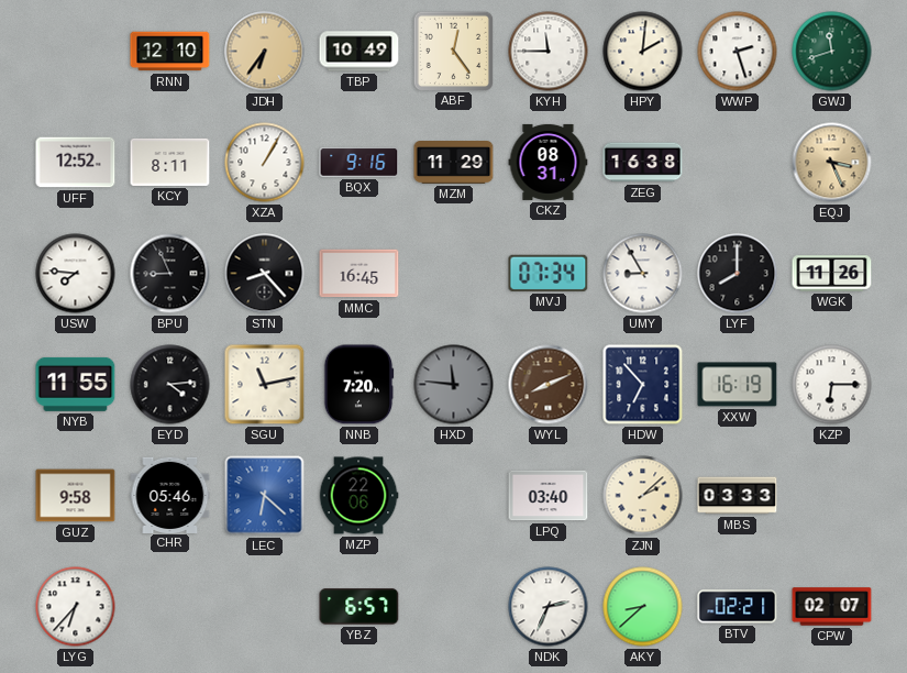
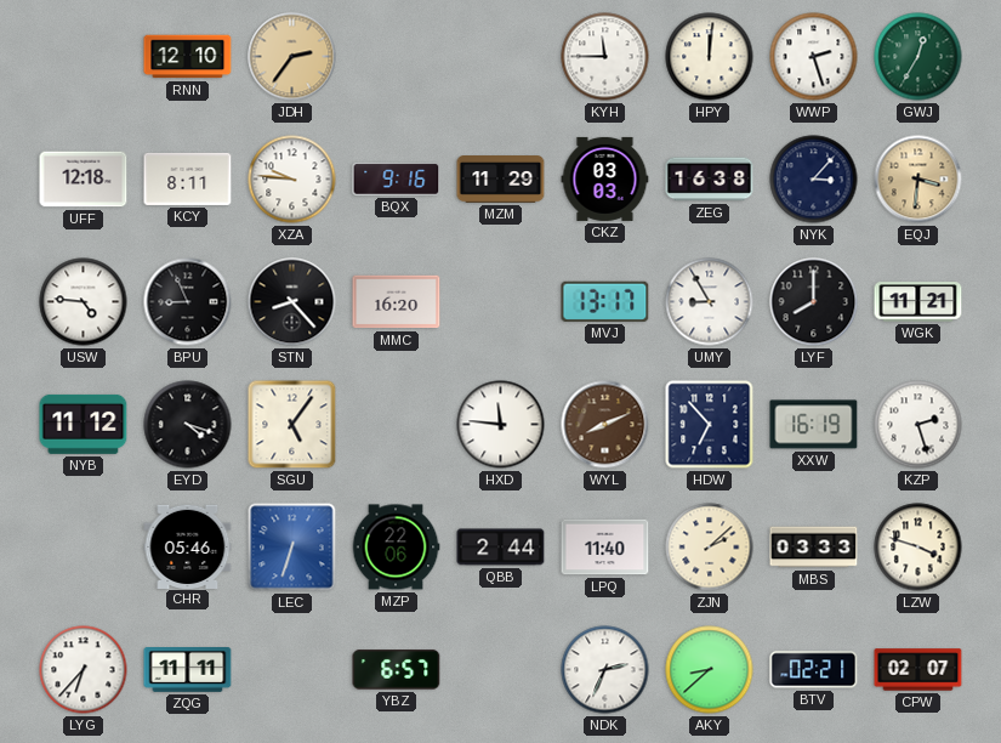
JDH: 6:36 -> 2:36
TBP: 10:49 -> none
ABF: 12:24 -> none
HPY: 2:01 -> 12:01
GWJ: 11:42 -> 12:35
UFF: 12:52 -> 12:18
XZA: 1:05 -> 9:46
CKZ: 08:31 -> 03:03
NYK: none -> 3:07
EQJ: 3:26 -> 3:31
USW: 7:46 -> 4:46
MMC: 16:45 -> 16:20
MVJ: 07:34 -> 13:17
WGK: 11:26 -> 11:21
NYB: 11:55 -> 11:12
EYD: 4:14 -> 4:18
SGU: 11:13 -> 5:06
NNB: 7:20 -> none
HXD dial: grey -> white
KZP: 6:15 -> 2:27
GUZ: 9:58 -> none
LEC: 6:22 -> 6:33
QBB: none -> 2:44
LPQ: 03:40 -> 11:40
LZW: none -> 3:48
ZQG: none -> 11:11
